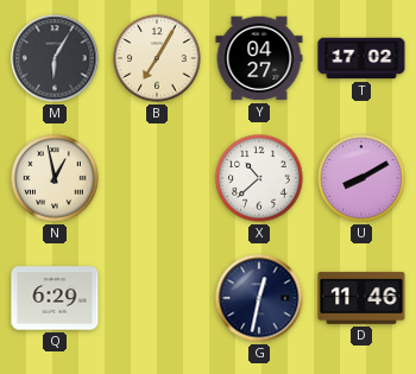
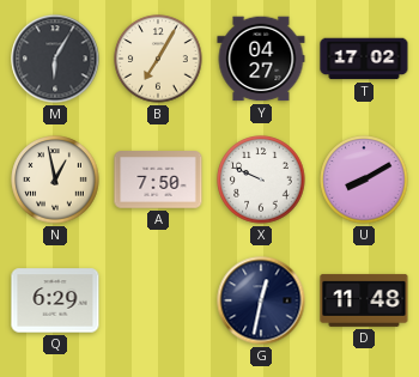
A: none -> 7:50
X: 10:38 -> 9:49
D: 11:46 -> 11:48
